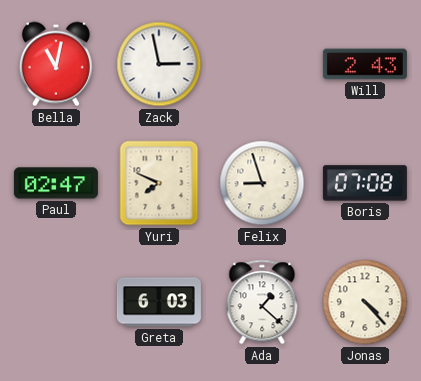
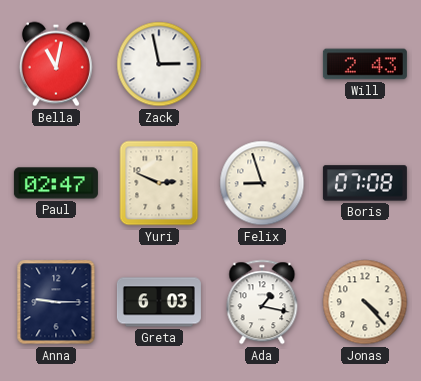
Yuri: 7:49 -> 2:49
Anna: none -> 9:15
Ada: 1:22 -> 1:17
